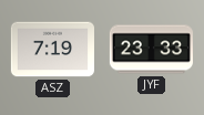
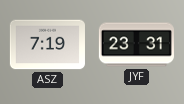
JYF: 23:33 -> 23:31
